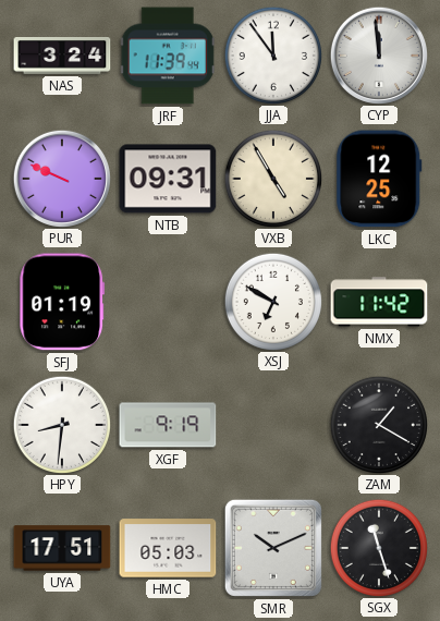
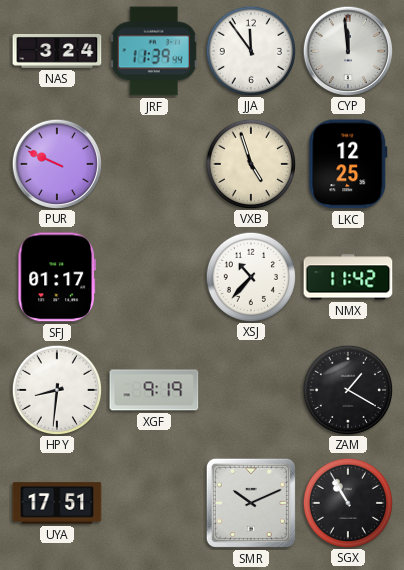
NTB: 09:31 -> none
VXB: 4:55 -> 4:57
SFJ: 01:19 -> 01:17
XSJ: 6:50 -> 10:37
HMC: 05:03 -> none
SGX: 11:27 -> 10:55
